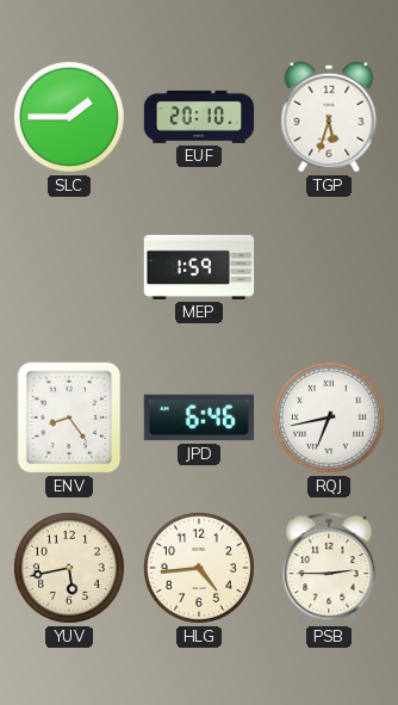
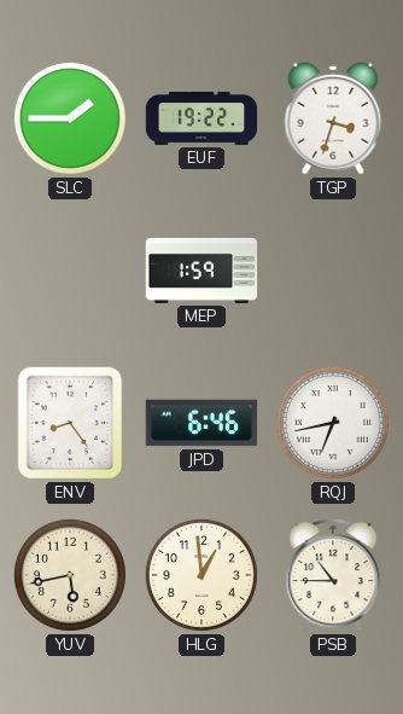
EUF: 20:10 -> 19:22
TGP: 5:33 -> 3:33
HLG: 4:44 -> 12:59
PSB: 2:45 -> 10:45
